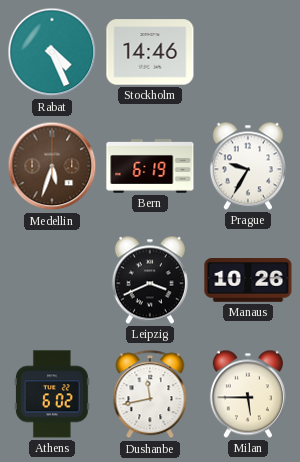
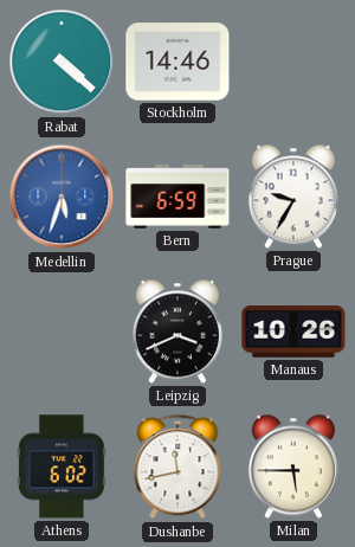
Rabat: 4:26 -> 4:22
Medellin dial: brown -> blue
Bern: 6:19 -> 6:59
